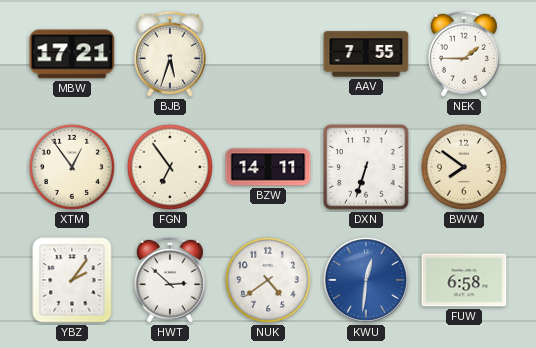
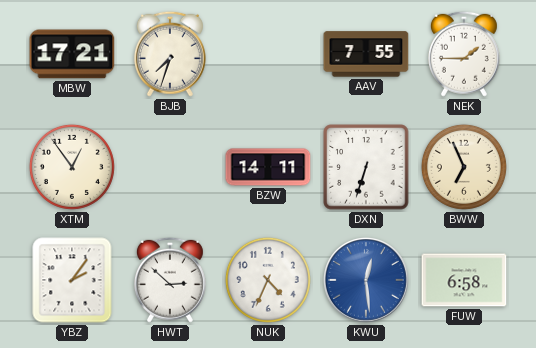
BJB: 5:33 -> 7:33
FGN: 6:54 -> none
BWW: 7:51 -> 6:56
NUK: 4:39 -> 4:34
KWU: 12:31 -> 12:29
